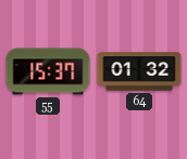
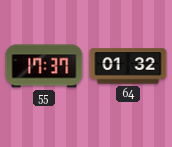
55: 15:37 -> 17:37
